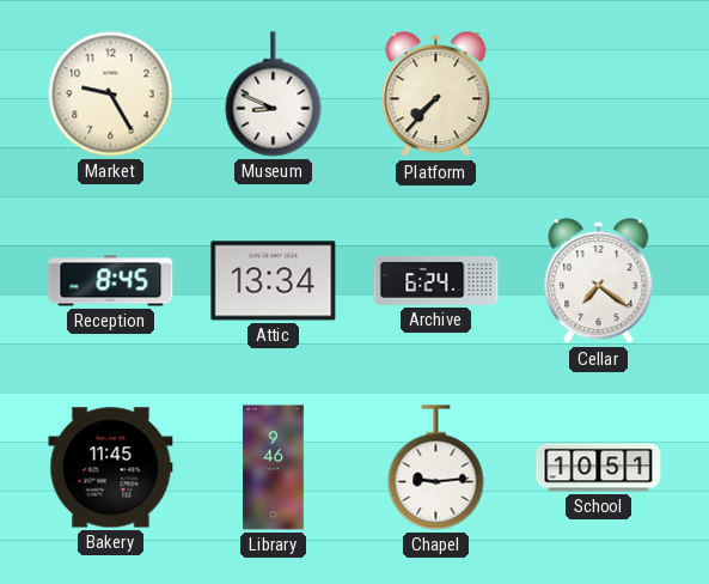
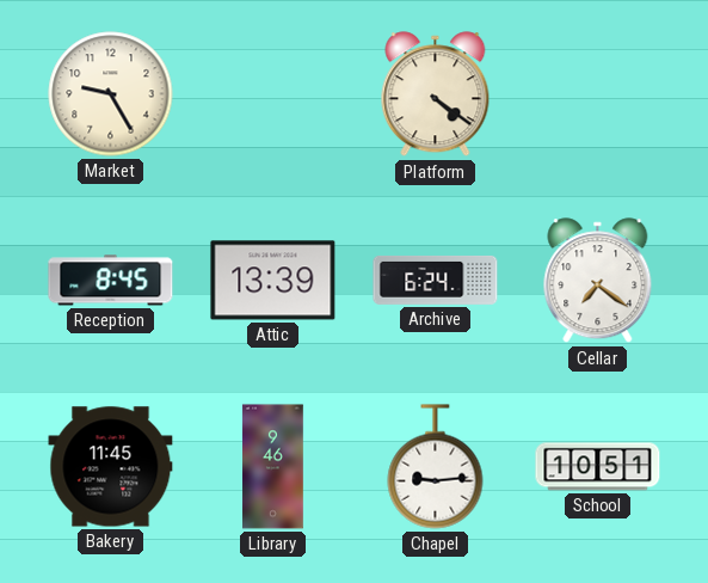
Museum: 8:49 -> none
Platform: 7:37 -> 4:21
Attic: 13:34 -> 13:39
